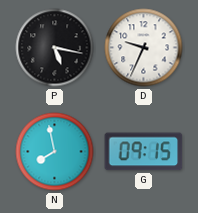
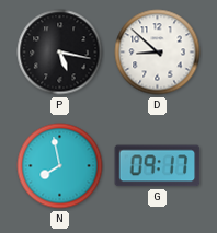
D: 9:34 -> 8:52
G: 09:15 -> 09:17
